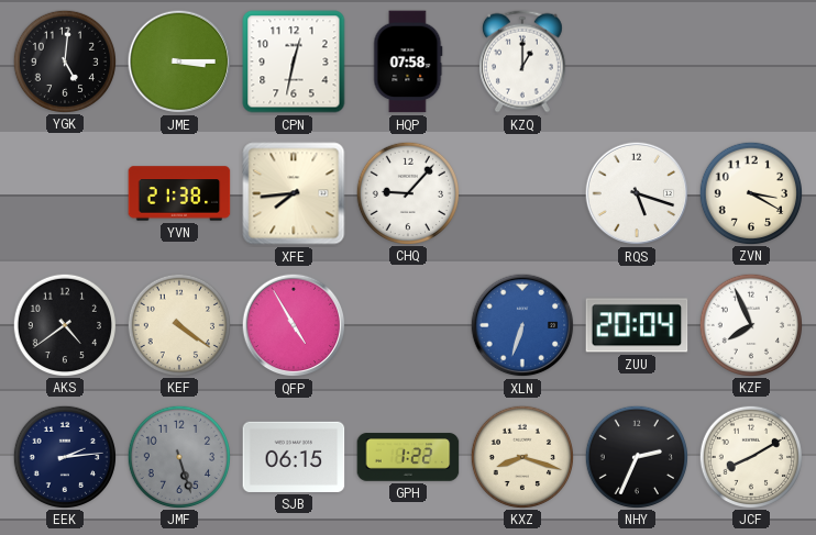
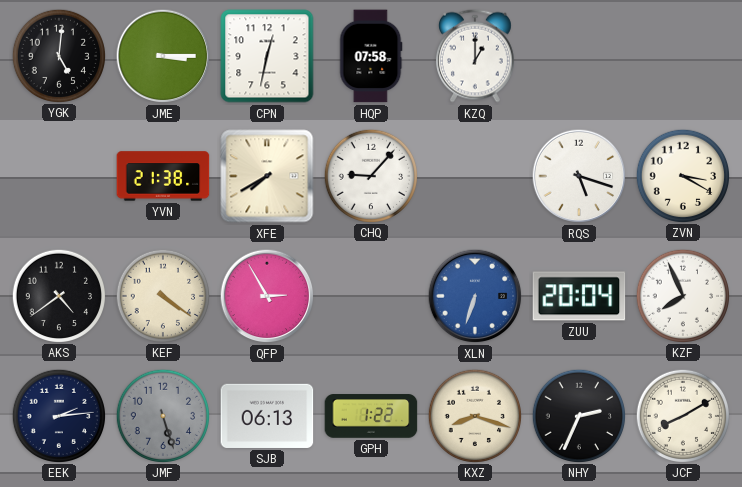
XFE: 7:44 -> 7:40
QFP: 4:55 -> 2:55
SJB: 06:15 -> 06:13
